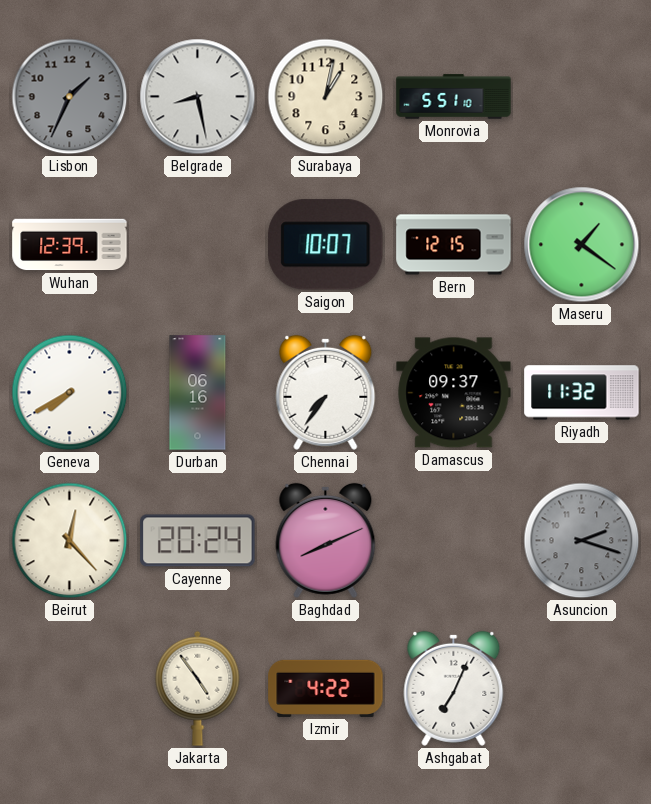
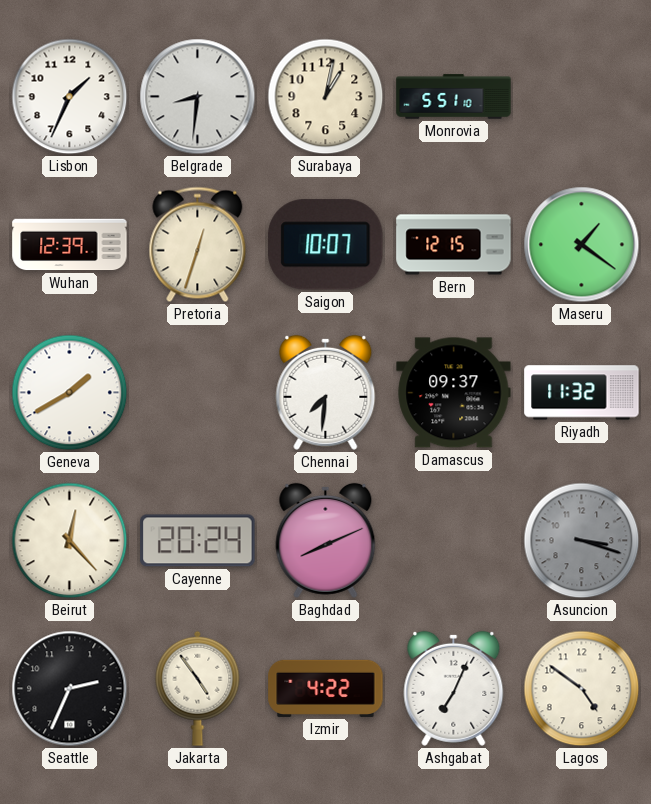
Lisbon dial: grey -> white
Belgrade: 8:28 -> 8:31
Pretoria: none -> 12:33
Geneva: 7:40 -> 1:40
Durban: 06:16 -> none
Chennai: 7:36 -> 7:31
Asuncion: 2:18 -> 3:18
Seattle: none -> 2:34
Lagos: none -> 4:51
